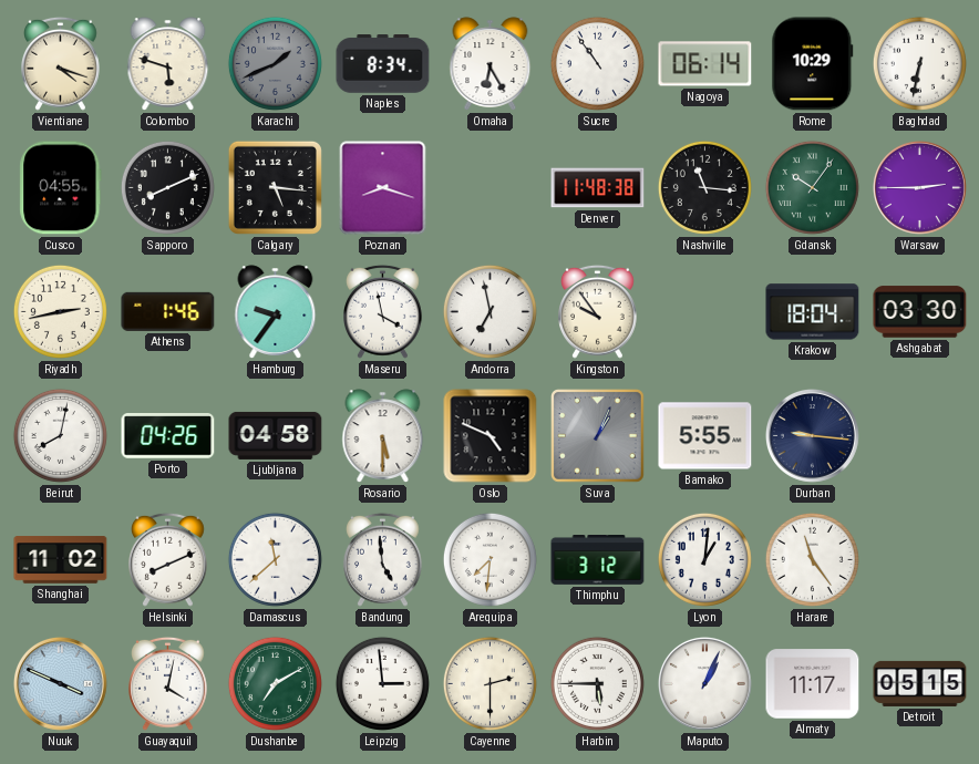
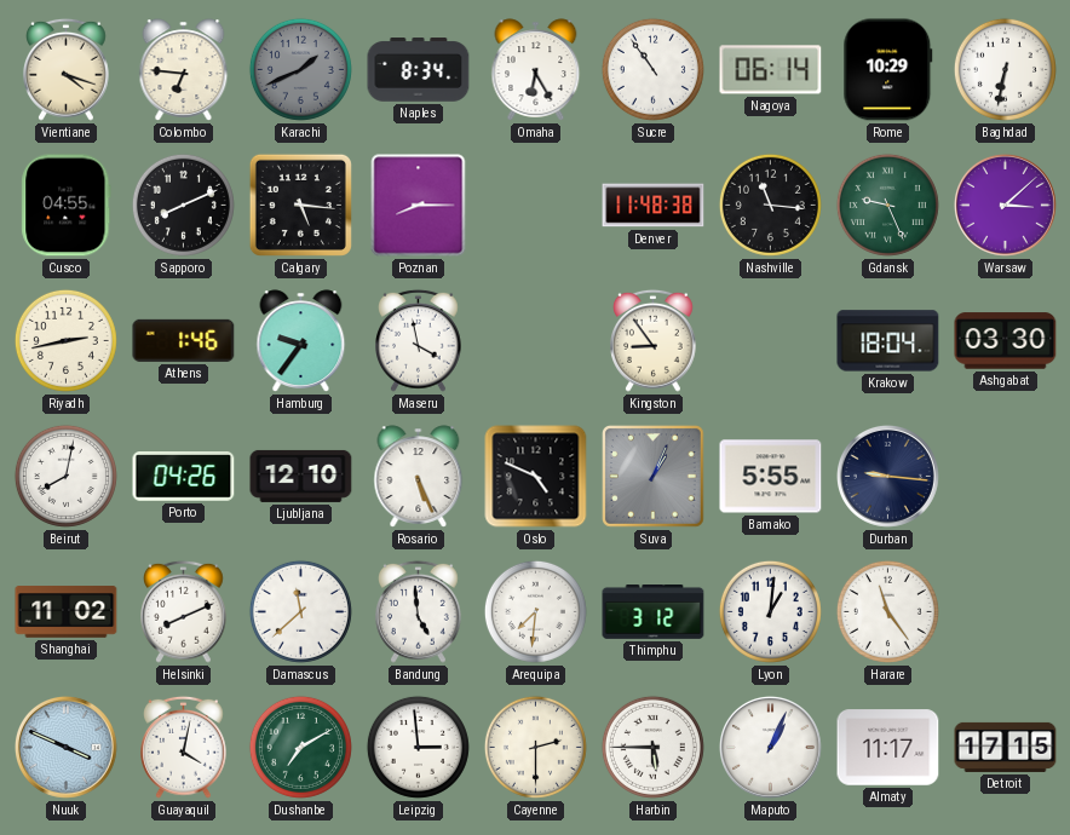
Colombo: 5:48 -> 6:46
Poznan: 8:18 -> 8:15
Gdansk: 10:06 -> 9:26
Warsaw: 2:45 -> 3:08
Andorra: 6:58 -> none
Kingston: 9:54 -> 8:54
Ljubljana: 04:58 -> 12:10
Rosario: 5:30 -> 5:26
Detroit: 05:15 -> 17:15
